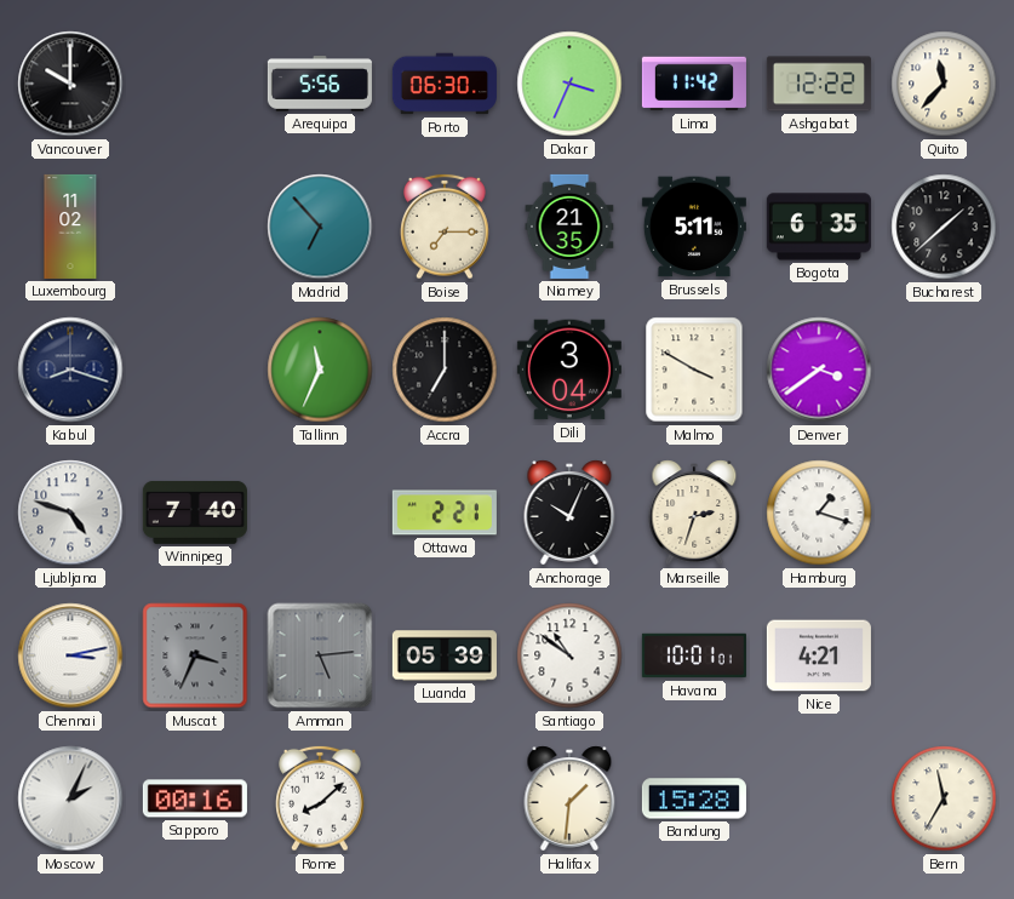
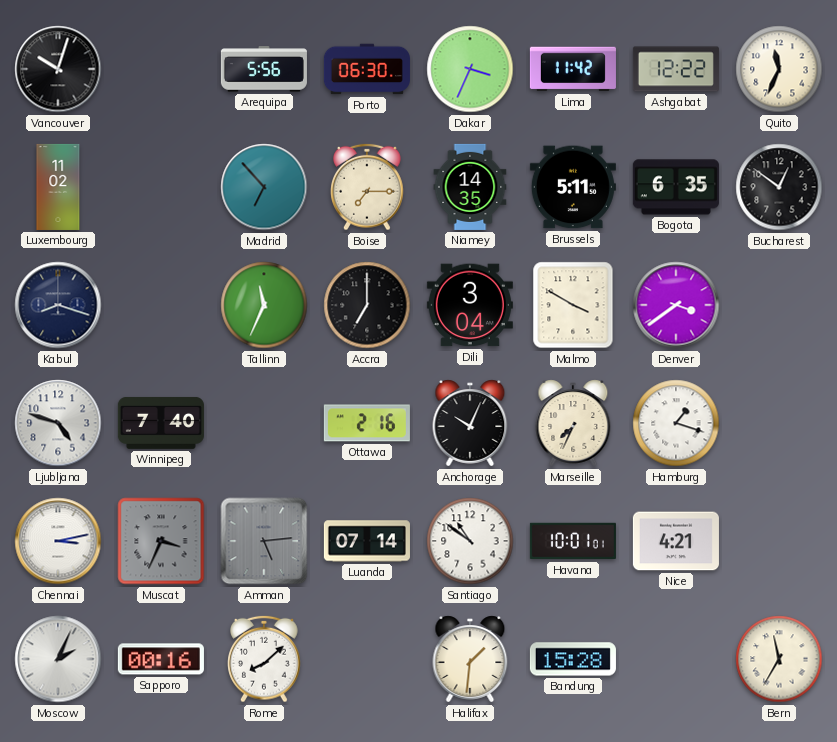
Vancouver: 10:00 -> 10:03
Quito: 11:37 -> 11:34
Niamey: 21:35 -> 14:35
Bucharest: 1:38 -> 12:51
Ottawa: 2:21 -> 2:16
Marseille: 2:33 -> 7:34
Luanda: 05:39 -> 07:14
